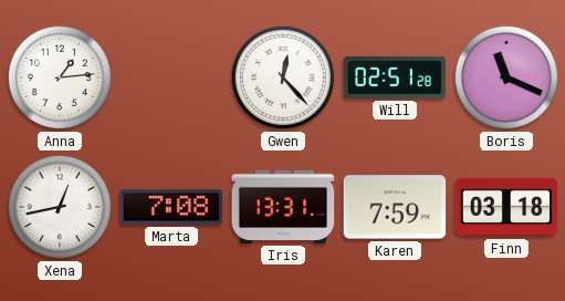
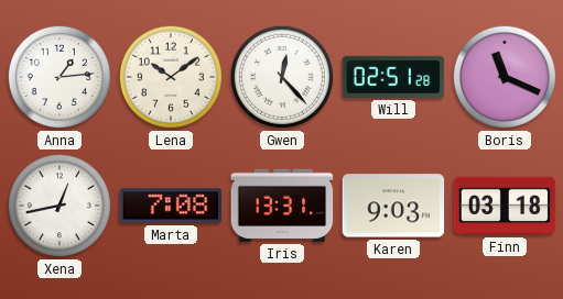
Lena: none -> 10:09
Karen: 7:59 -> 9:03
